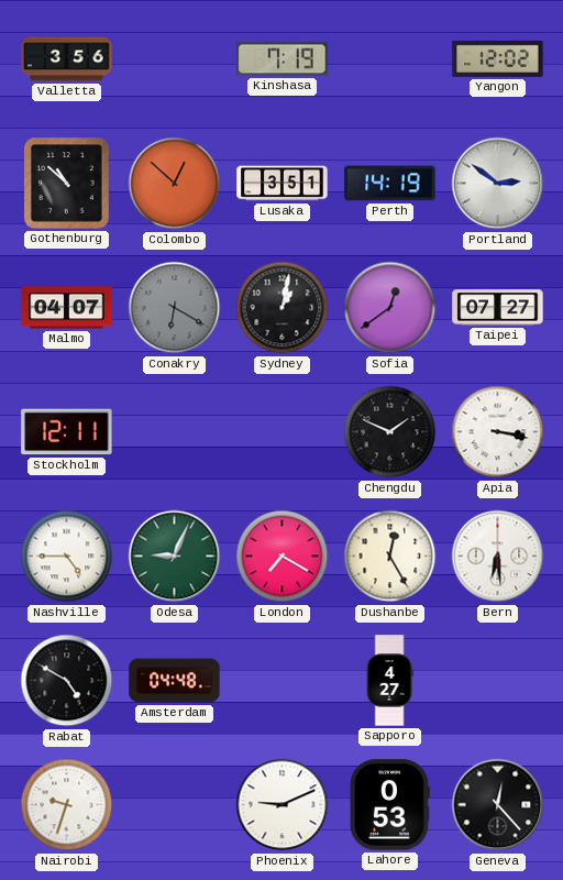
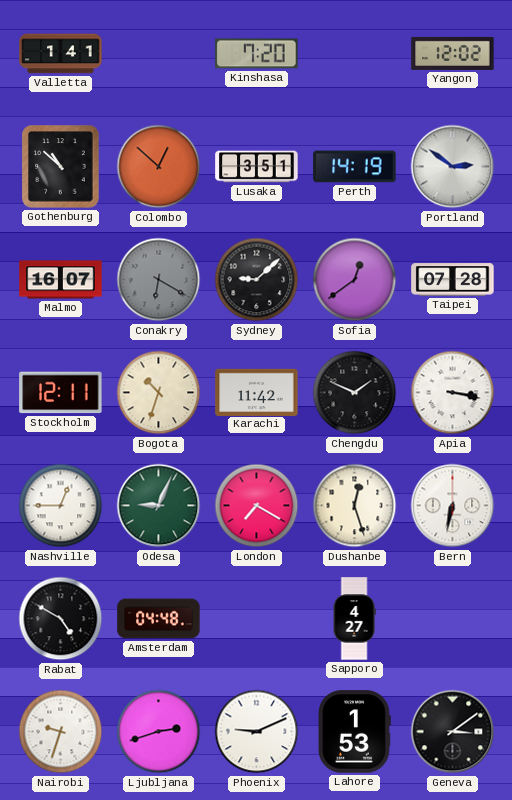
Valletta: 3:56 -> 1:41
Kinshasa: 7:19 -> 7:20
Malmo: 04:07 -> 16:07
Sydney: 1:02 -> 9:08
Taipei: 07:27 -> 07:28
Bogota: none -> 10:33
Karachi: none -> 11:42
Nashville: 4:45 -> 12:45
Dushanbe: 12:25 -> 12:27
Bern: 6:29 -> 6:32
Ljubljana: none -> 2:42
Lahore: 0:53 -> 1:53
Geneva: 12:23 -> 3:09
